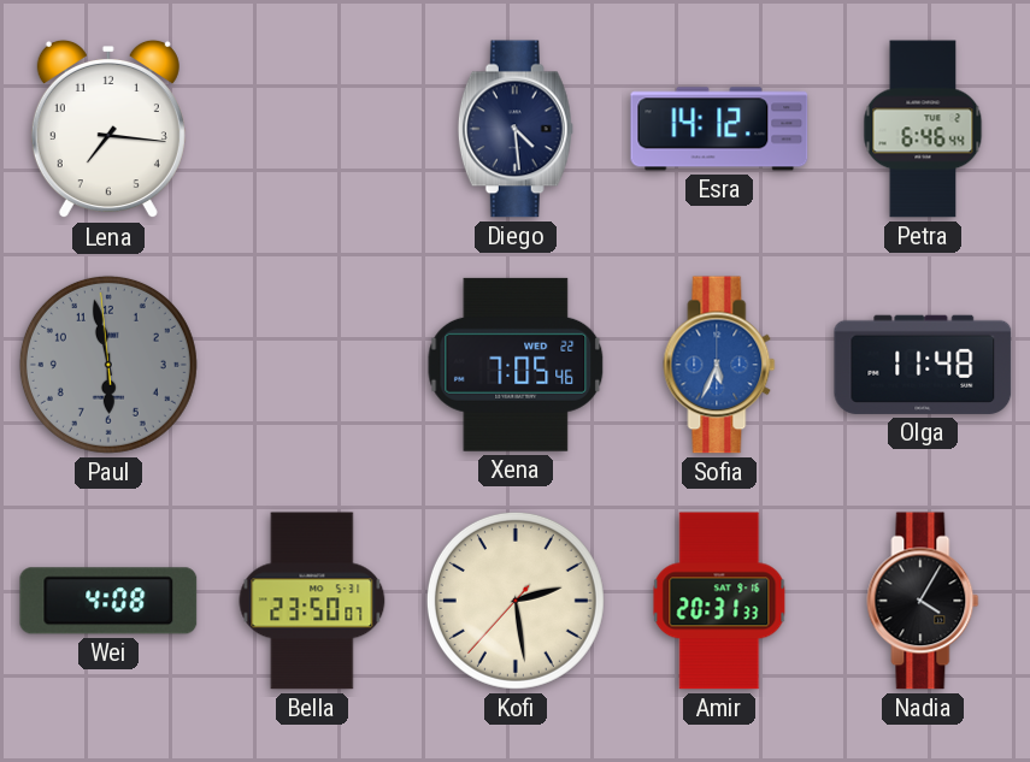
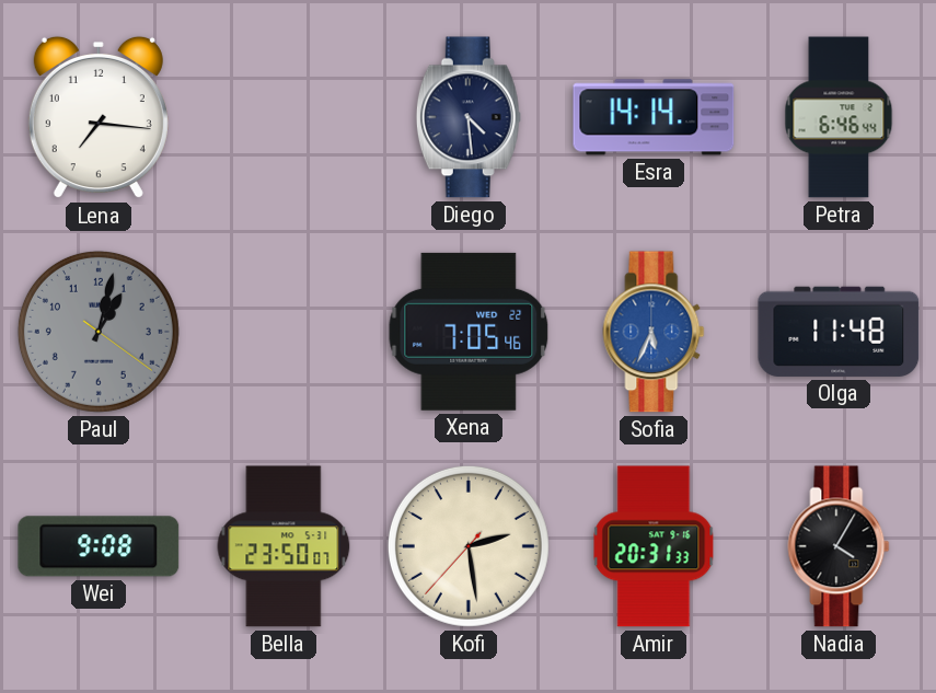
Esra: 14:12 -> 14:14
Paul: 5:57 -> 1:02
Wei: 4:08 -> 9:08
